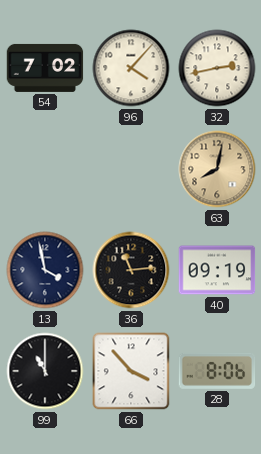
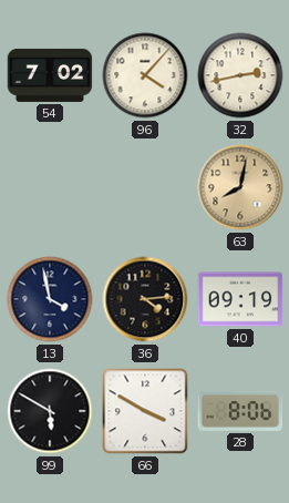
36: 11:14 -> 4:14
99: 11:00 -> 5:50
66: 3:53 -> 3:50
